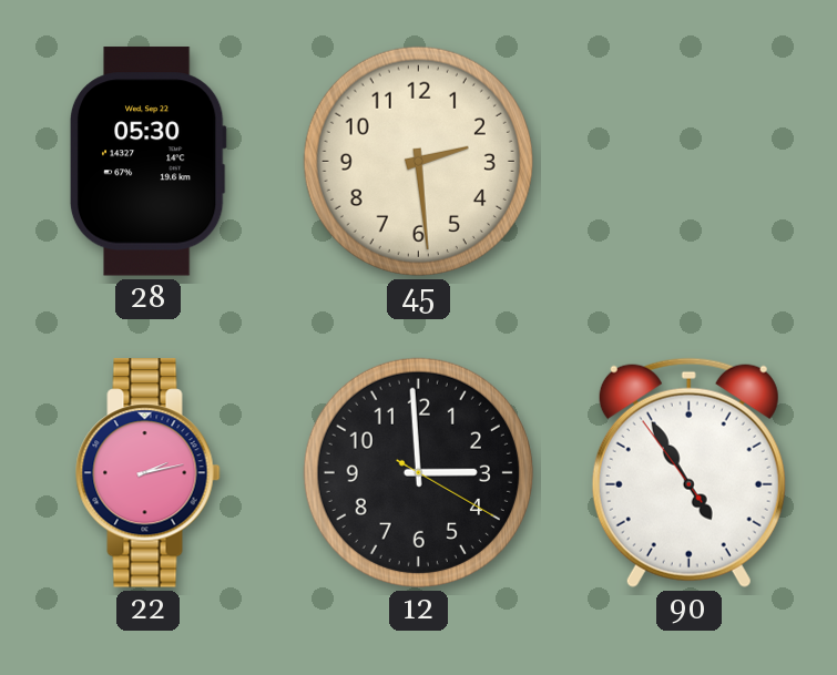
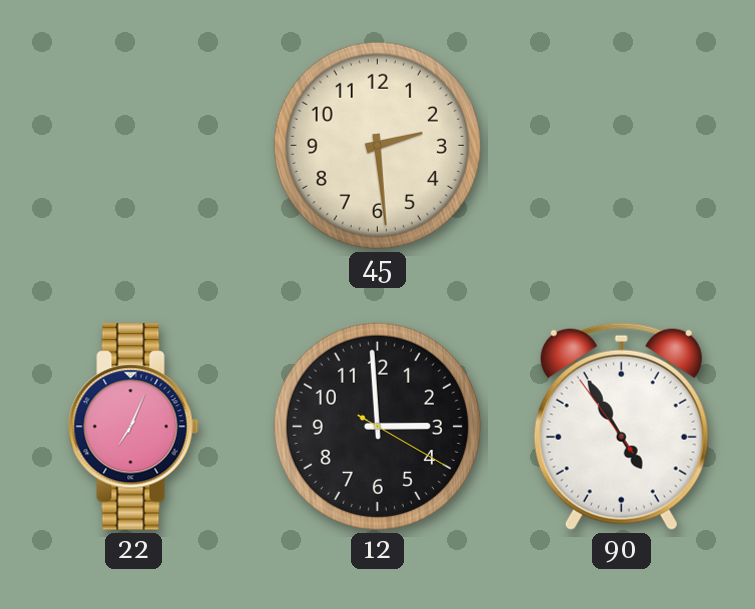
28: 05:30 -> none
22: 2:13 -> 7:04
